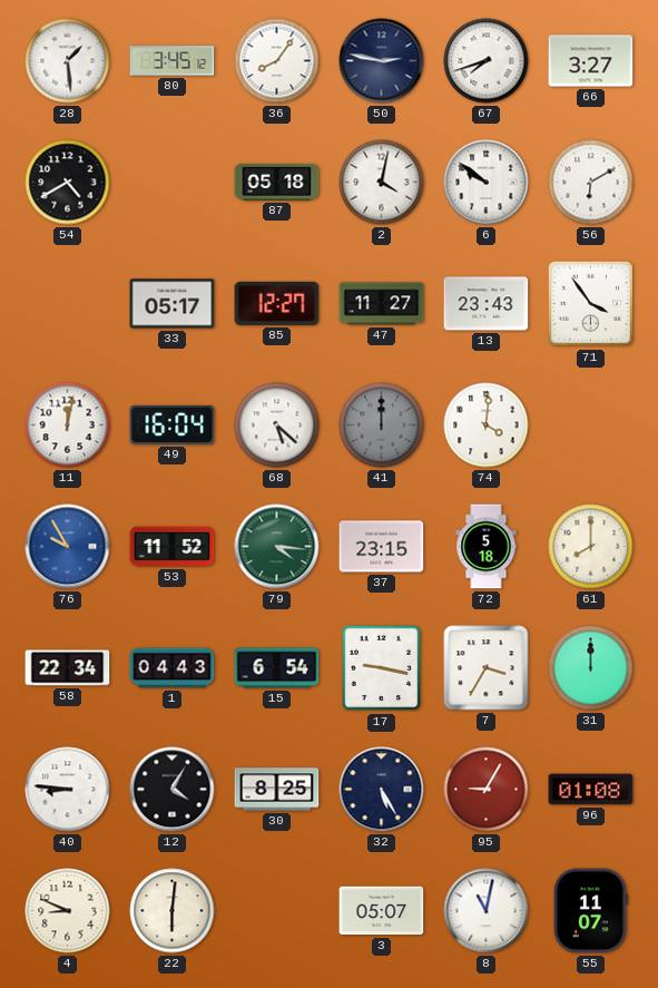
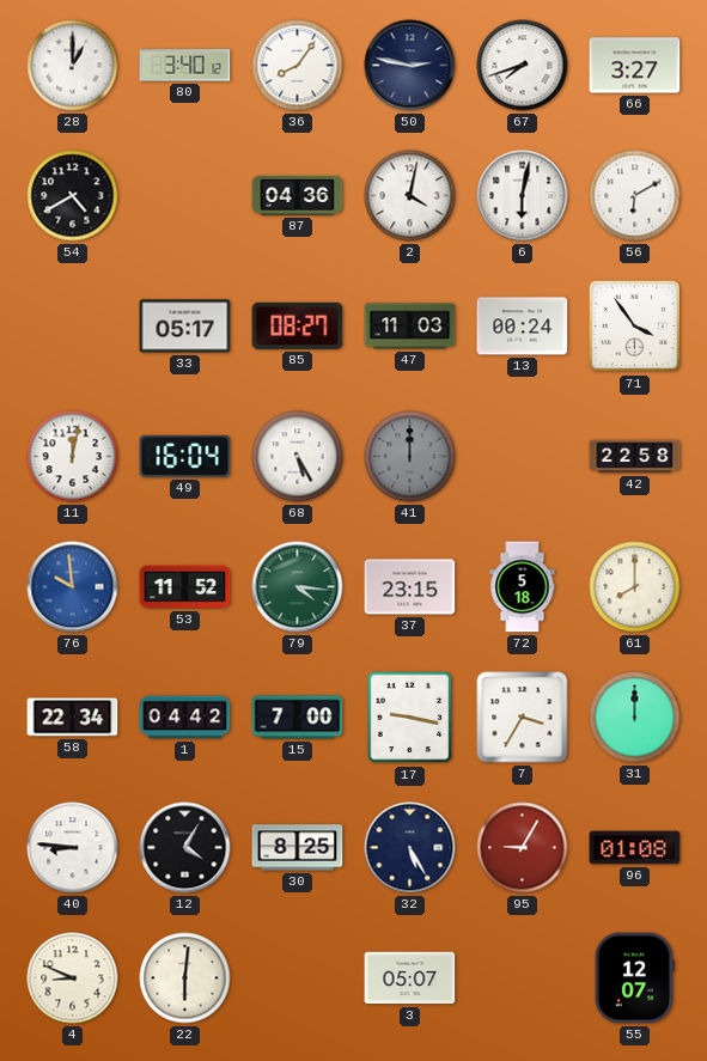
28: 1:29 -> 1:00
80: 3:45 -> 3:40
87: 05:18 -> 04:36
6: 9:51 -> 6:02
85: 12:27 -> 08:27
47: 11:27 -> 11:03
13: 23:43 -> 00:24
68: 5:22 -> 5:25
74: 4:01 -> none
42: none -> 22:58
76: 9:55 -> 9:59
1: 04:43 -> 04:42
15: 6:54 -> 7:00
8: 11:02 -> none
55: 11:07 -> 12:07
